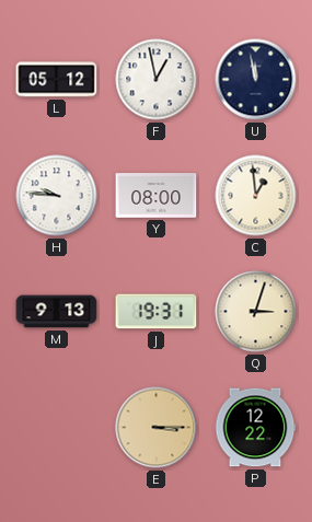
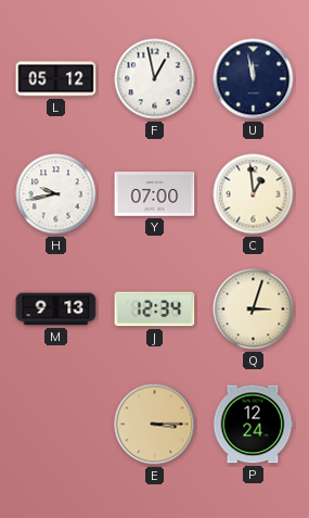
H: 9:46 -> 9:43
Y: 08:00 -> 07:00
J: 19:31 -> 12:34
P: 12:22 -> 12:24
